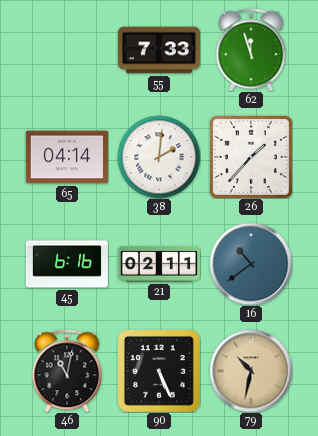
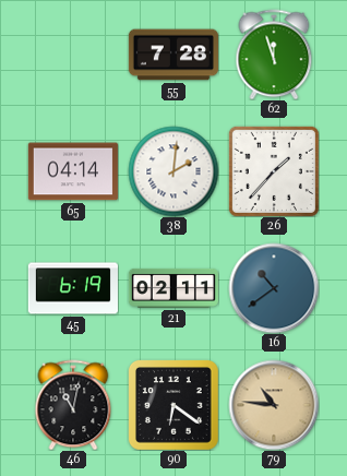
55: 7:33 -> 7:28
45: 6:16 -> 6:19
90: 5:26 -> 6:21
79: 10:32 -> 10:46
